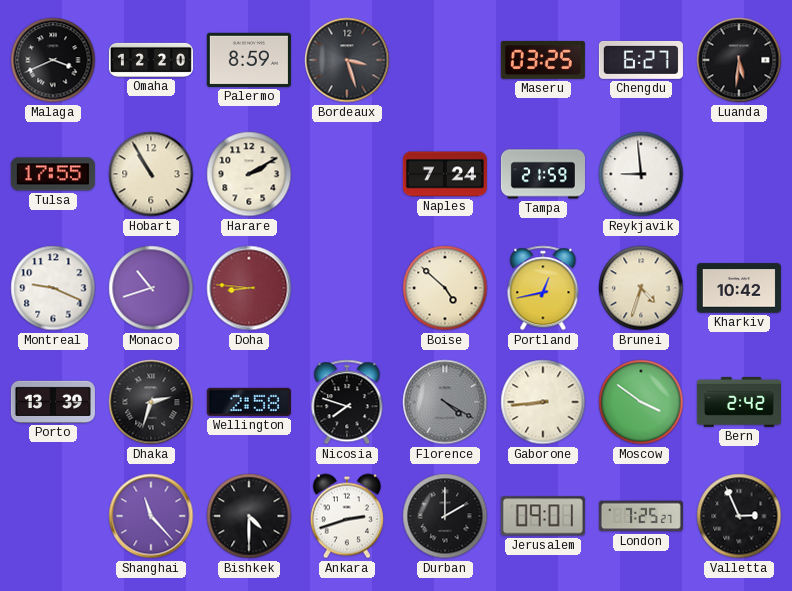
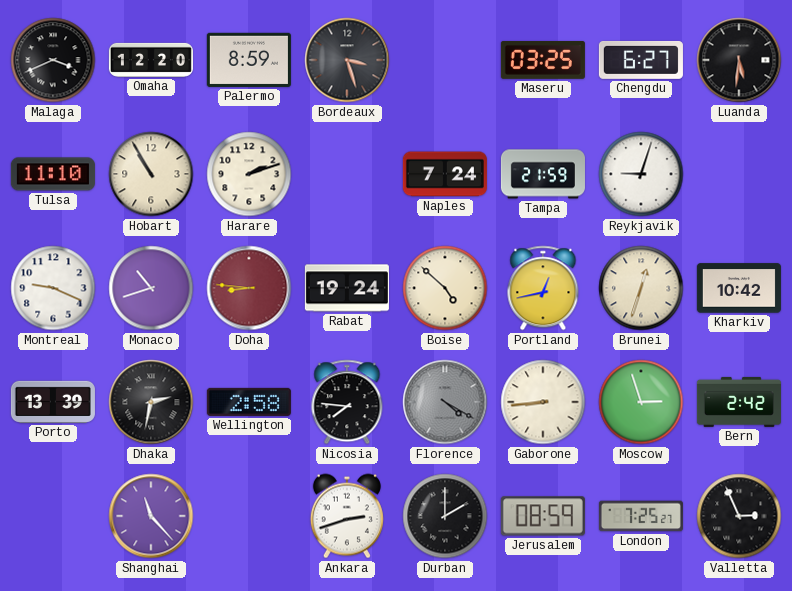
Tulsa: 17:55 -> 11:10
Harare: 2:10 -> 2:12
Reykjavik: 8:59 -> 9:03
Rabat: none -> 19:24
Brunei: 4:33 -> 12:33
Dhaka: 2:33 -> 2:32
Nicosia: 7:48 -> 7:46
Moscow: 3:51 -> 2:57
Bishkek: 4:30 -> none
Jerusalem: 09:01 -> 08:59
